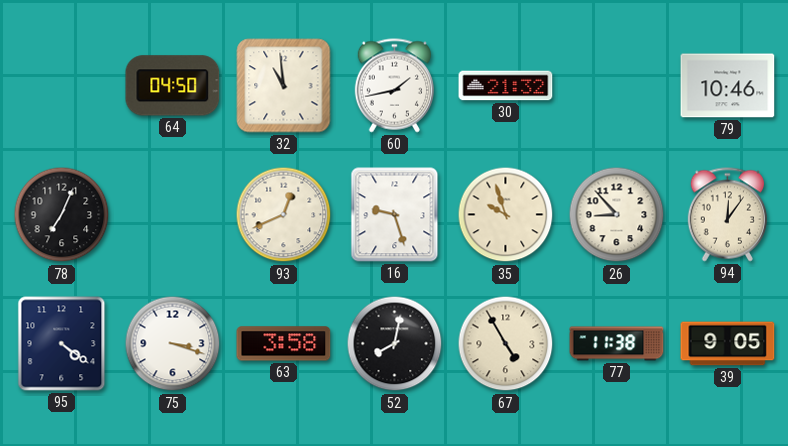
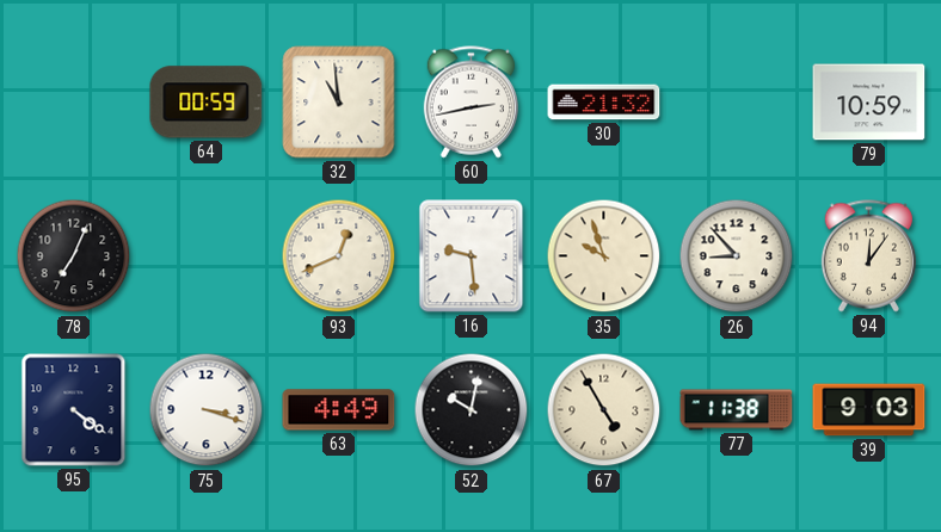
64: 04:50 -> 00:59
60: 1:43 -> 2:43
79: 10:46 -> 10:59
16: 9:27 -> 9:29
63: 3:58 -> 4:49
52: 8:02 -> 10:02
39: 9:05 -> 9:03
